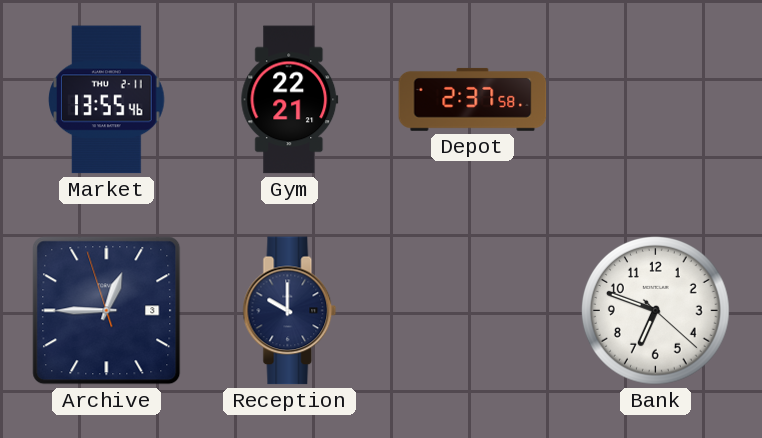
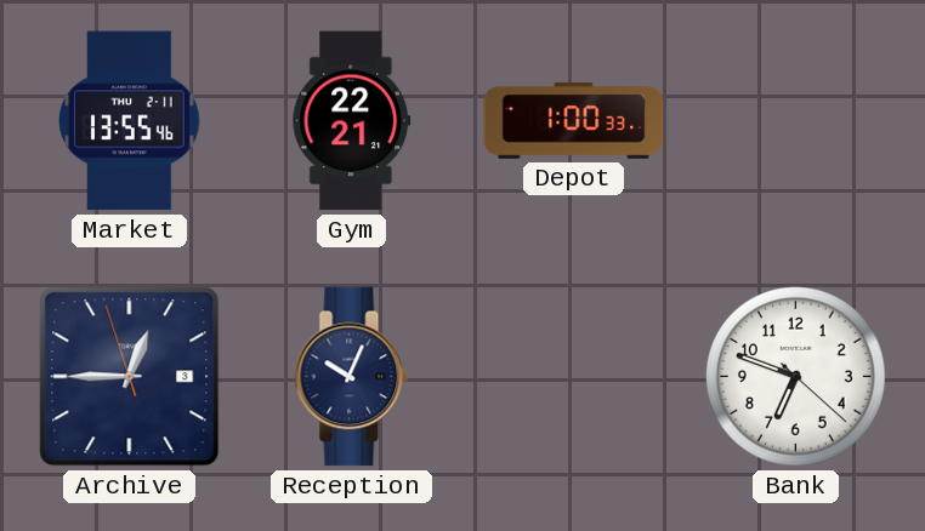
Depot: 2:37 -> 1:00
Reception: 10:00 -> 10:04
